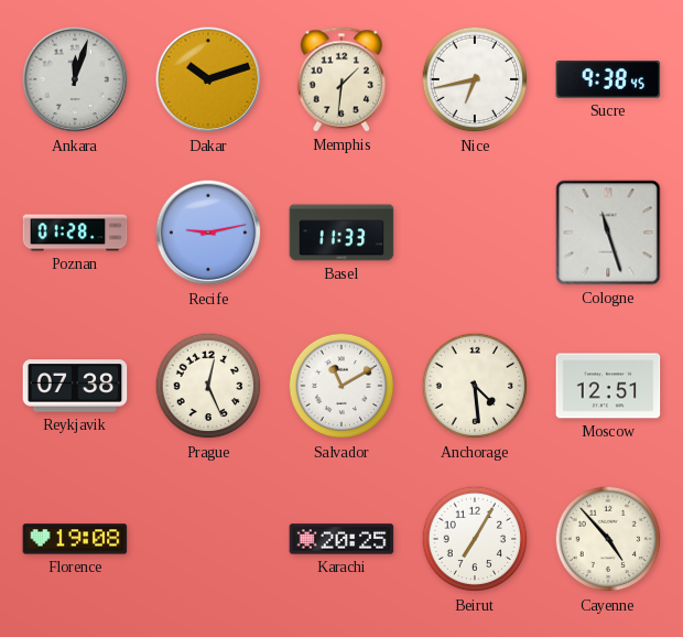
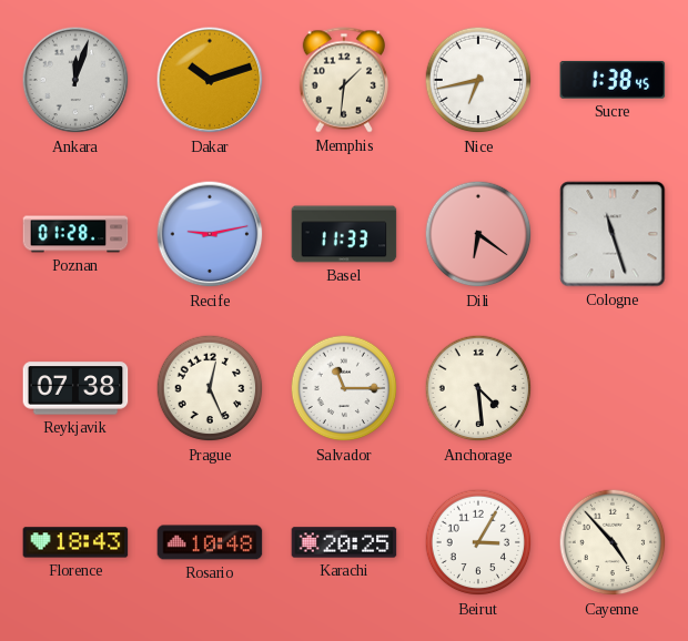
Sucre: 9:38 -> 1:38
Dili: none -> 6:21
Salvador: 11:10 -> 11:15
Moscow: 12:51 -> none
Florence: 19:08 -> 18:43
Rosario: none -> 10:48
Beirut: 7:05 -> 3:05
